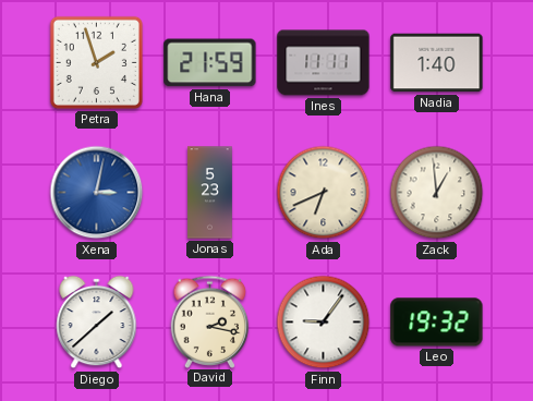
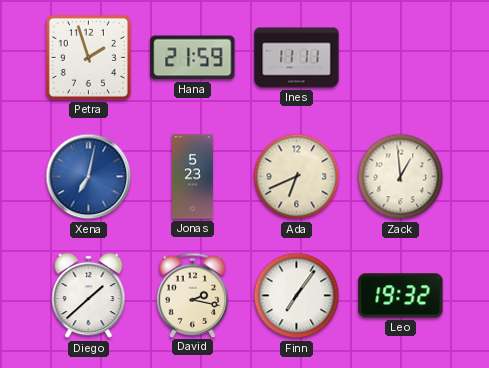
Nadia: 1:40 -> none
Xena: 3:02 -> 7:02
Finn: 9:06 -> 7:06
